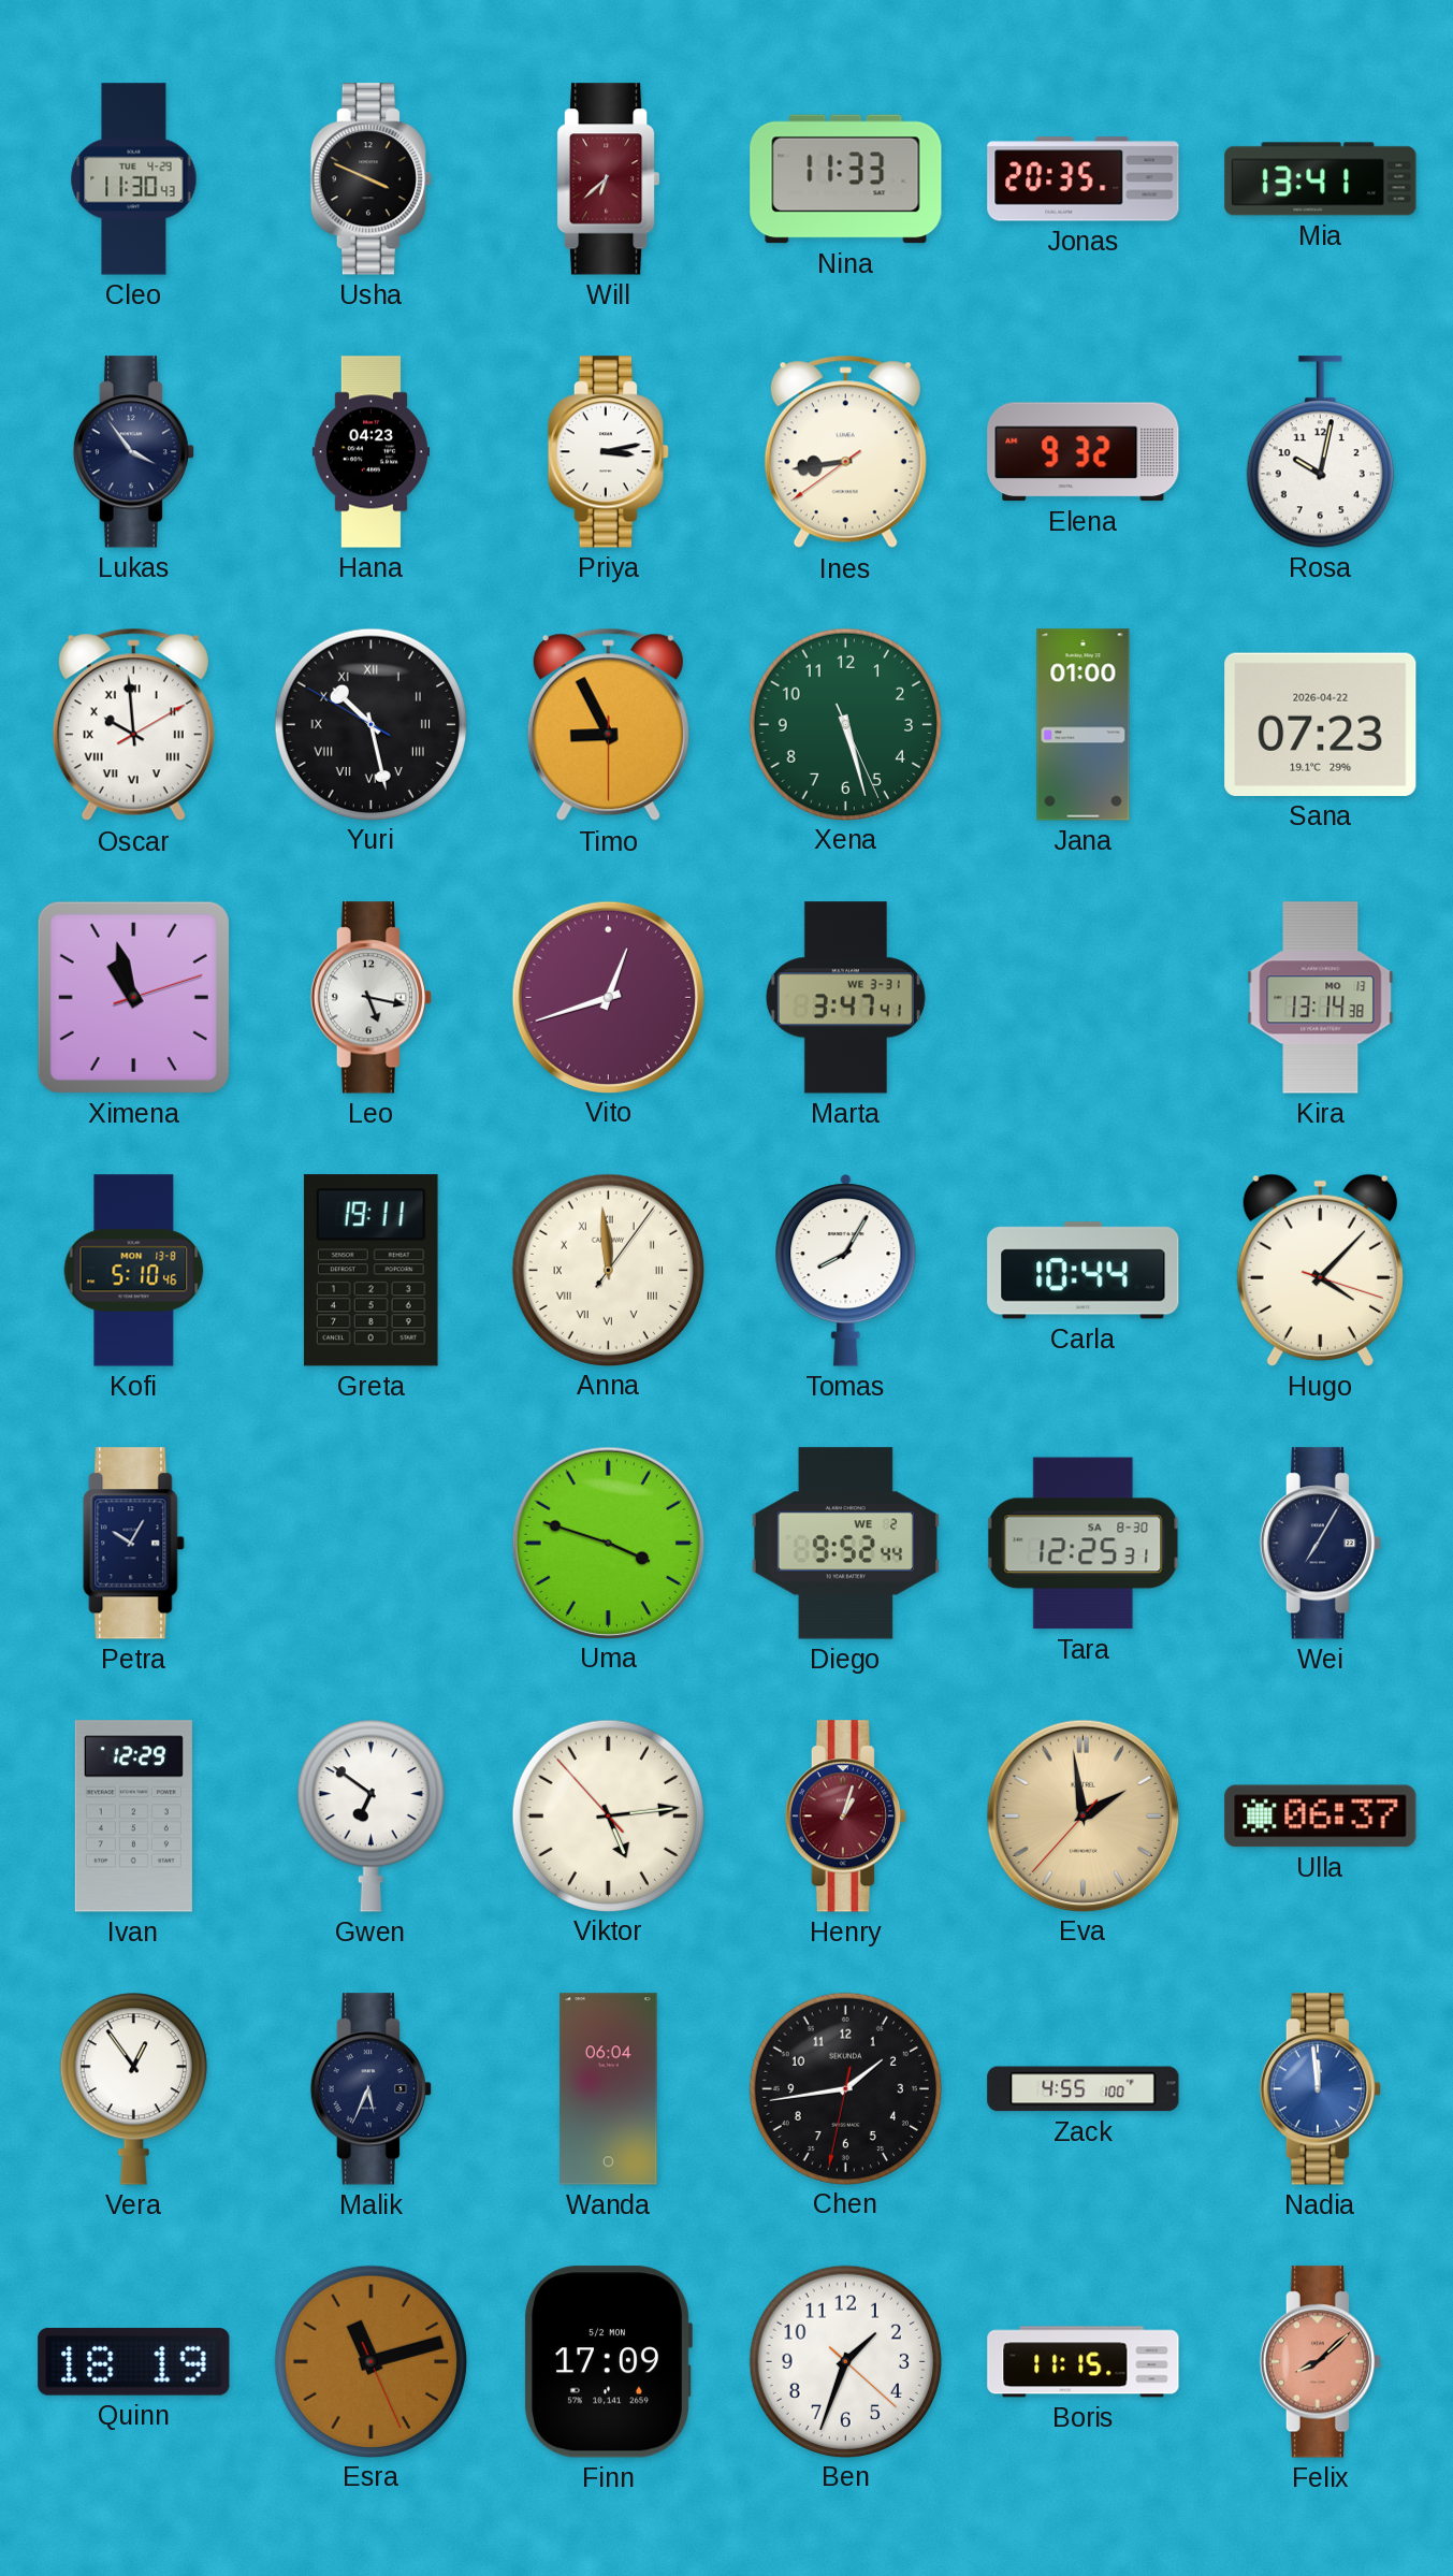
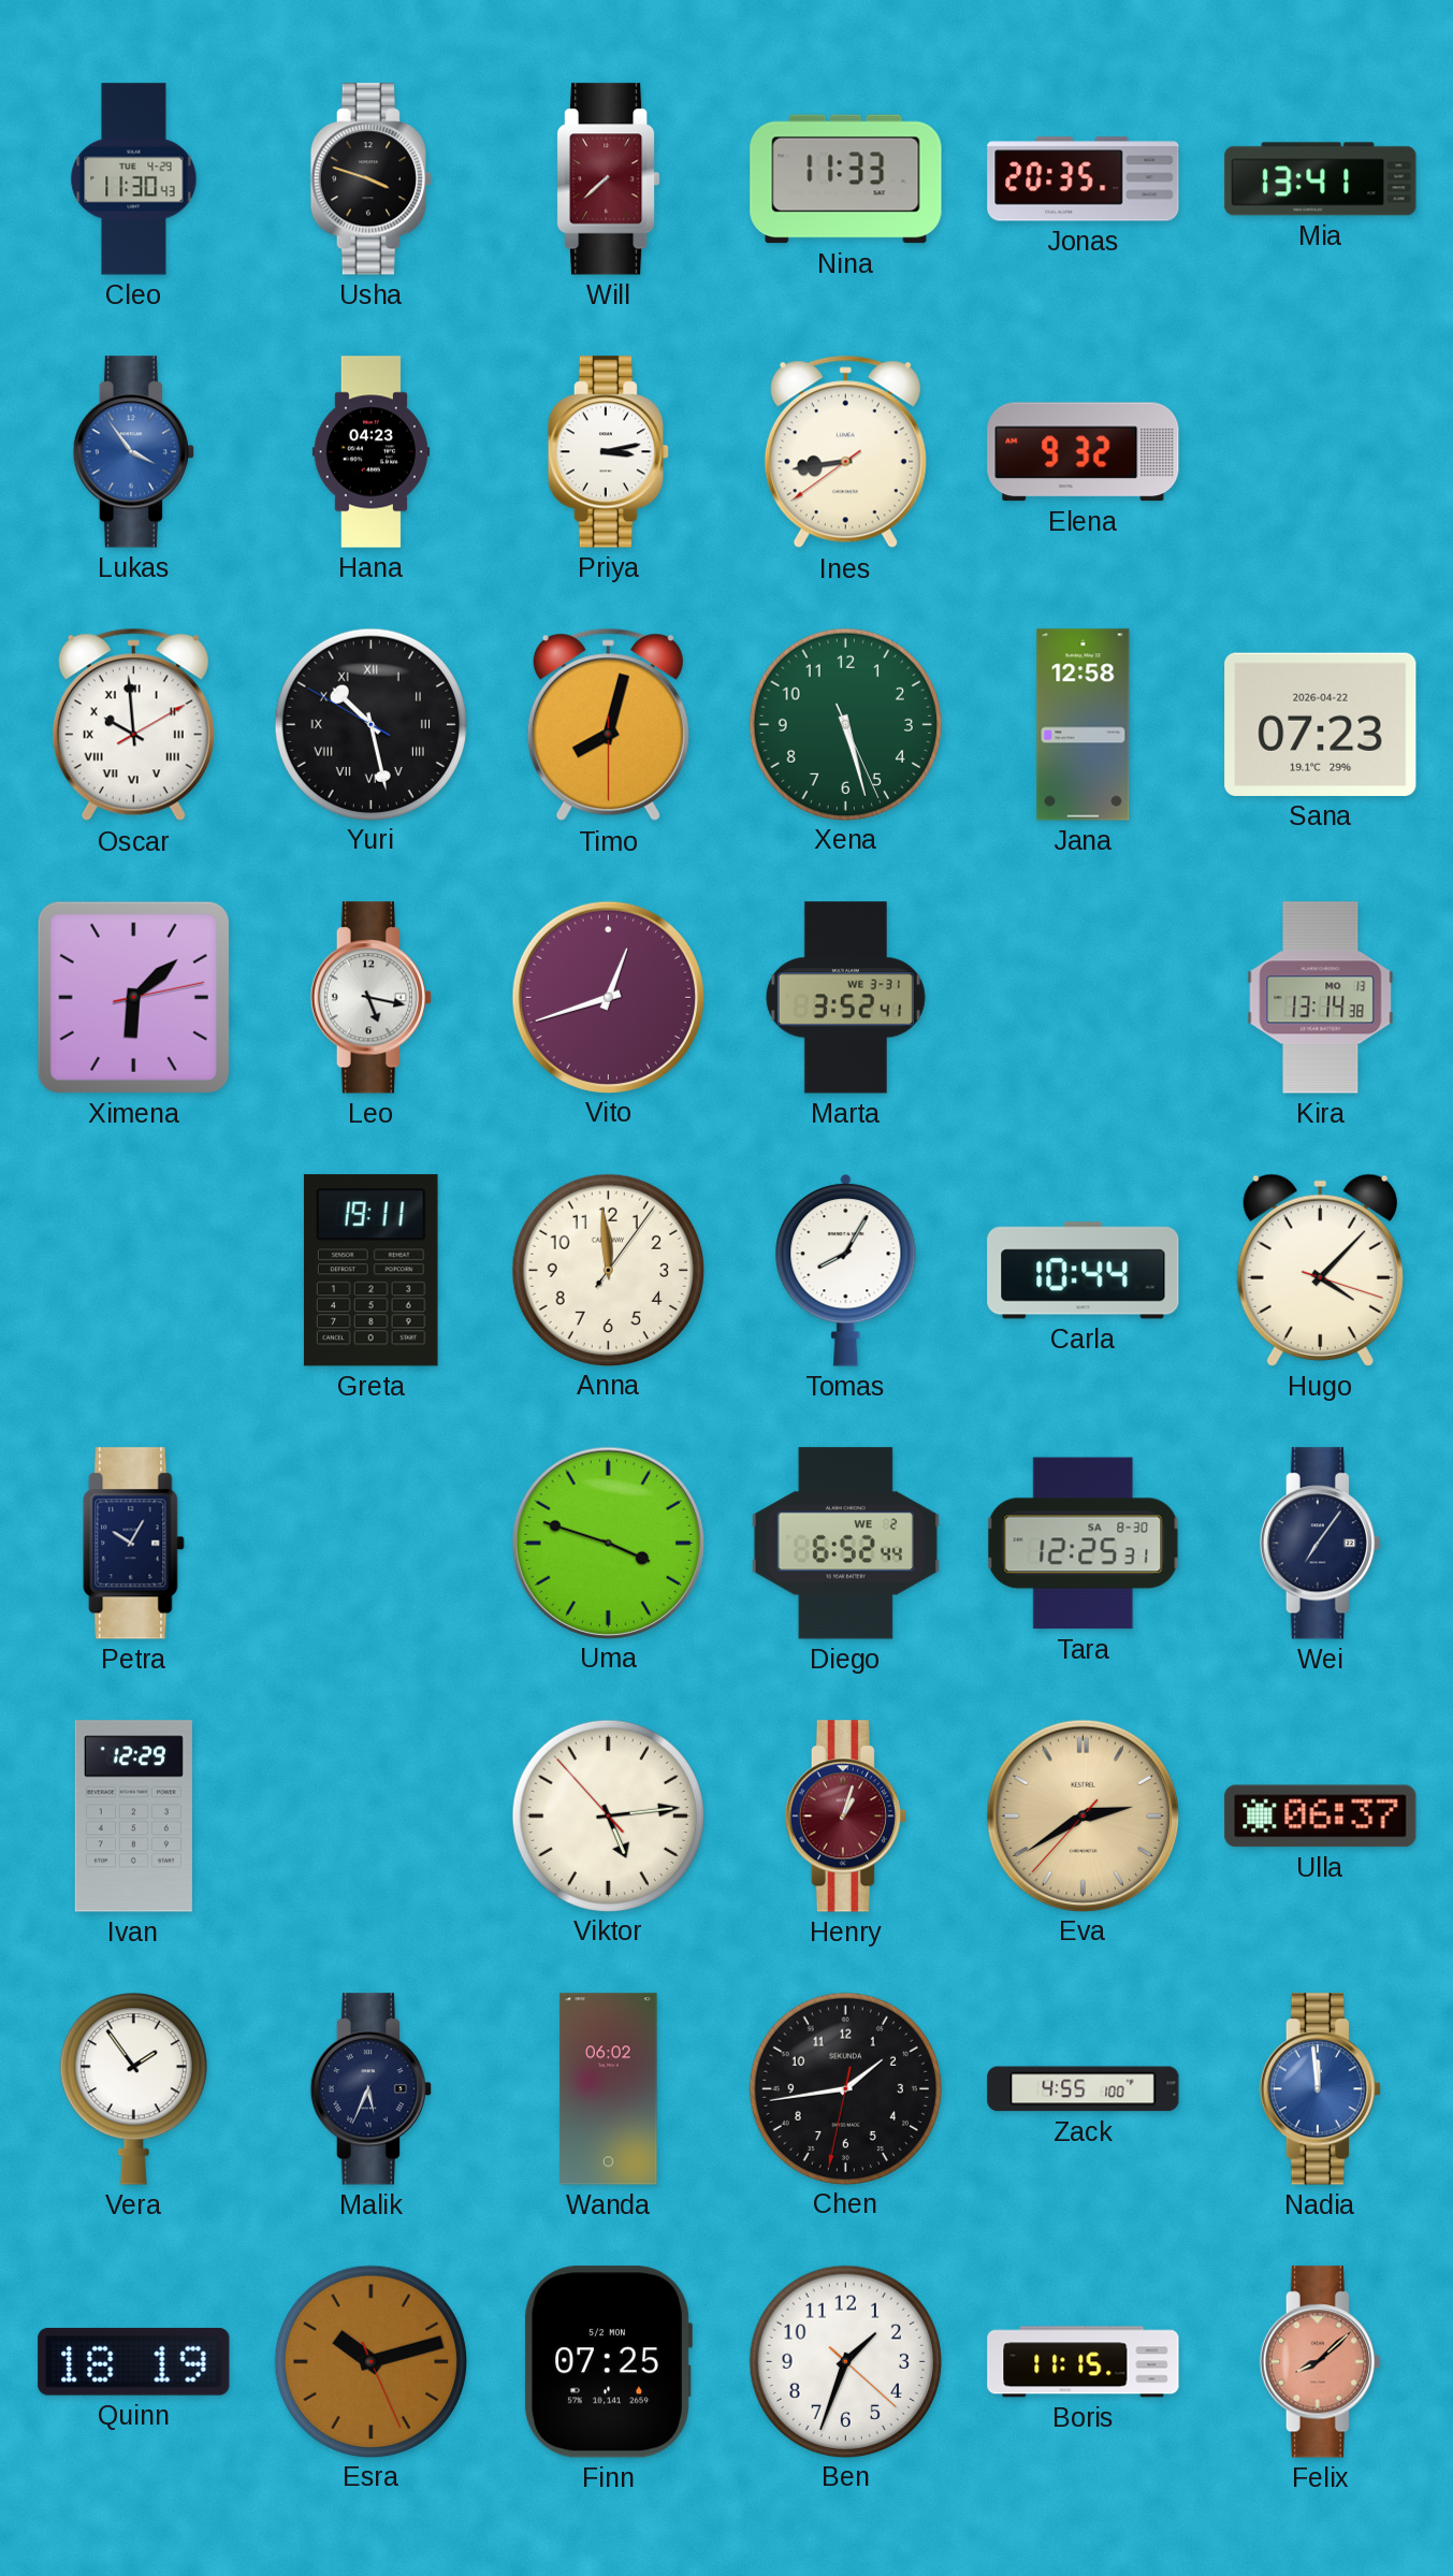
Usha: 3:49 -> 3:48
Will: 6:38 -> 7:38
Lukas dial: navy -> blue
Rosa: 10:02 -> none
Timo: 8:55 -> 8:02
Jana: 01:00 -> 12:58
Ximena: 10:57 -> 6:08
Marta: 3:47 -> 3:52
Kofi: 5:10 -> none
Anna numerals: Roman -> Arabic
Diego: 9:52 -> 6:52
Wei: 7:05 -> 7:06
Gwen: 6:51 -> none
Eva: 1:58 -> 2:39
Vera: 12:54 -> 1:54
Wanda: 06:04 -> 06:02
Esra: 11:12 -> 10:12
Finn: 17:09 -> 07:25
